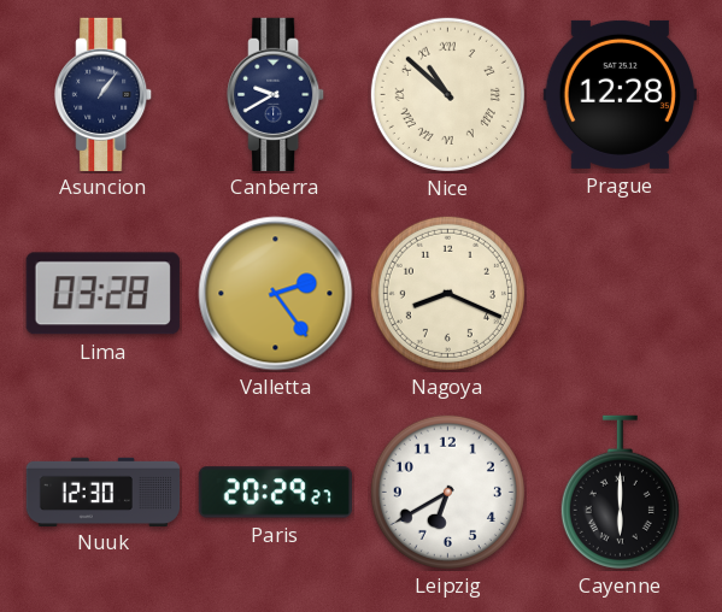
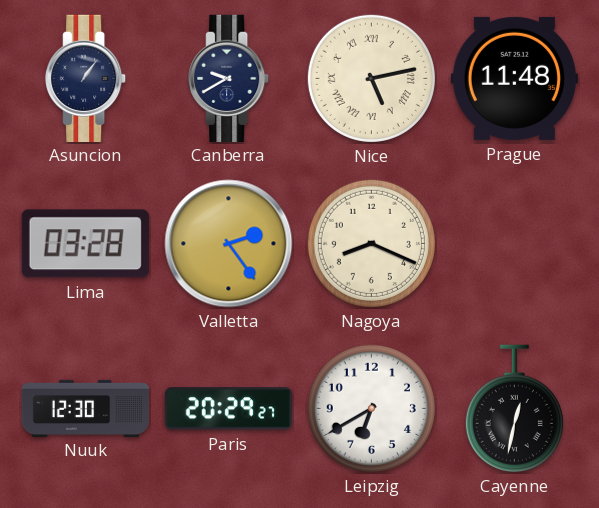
Nice: 10:52 -> 5:13
Prague: 12:28 -> 11:48
Cayenne: 6:00 -> 12:32
